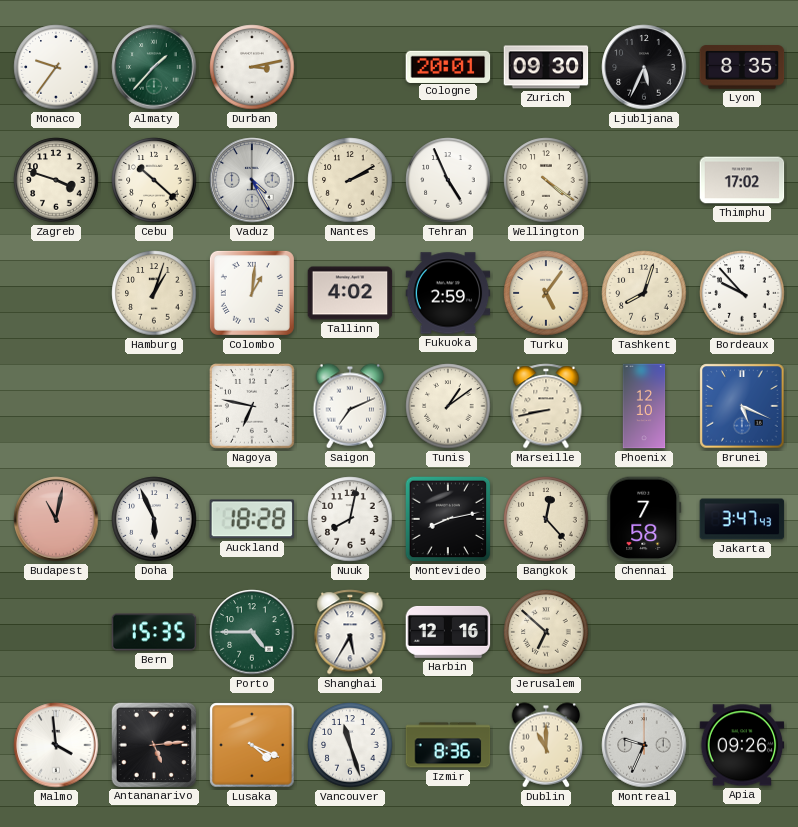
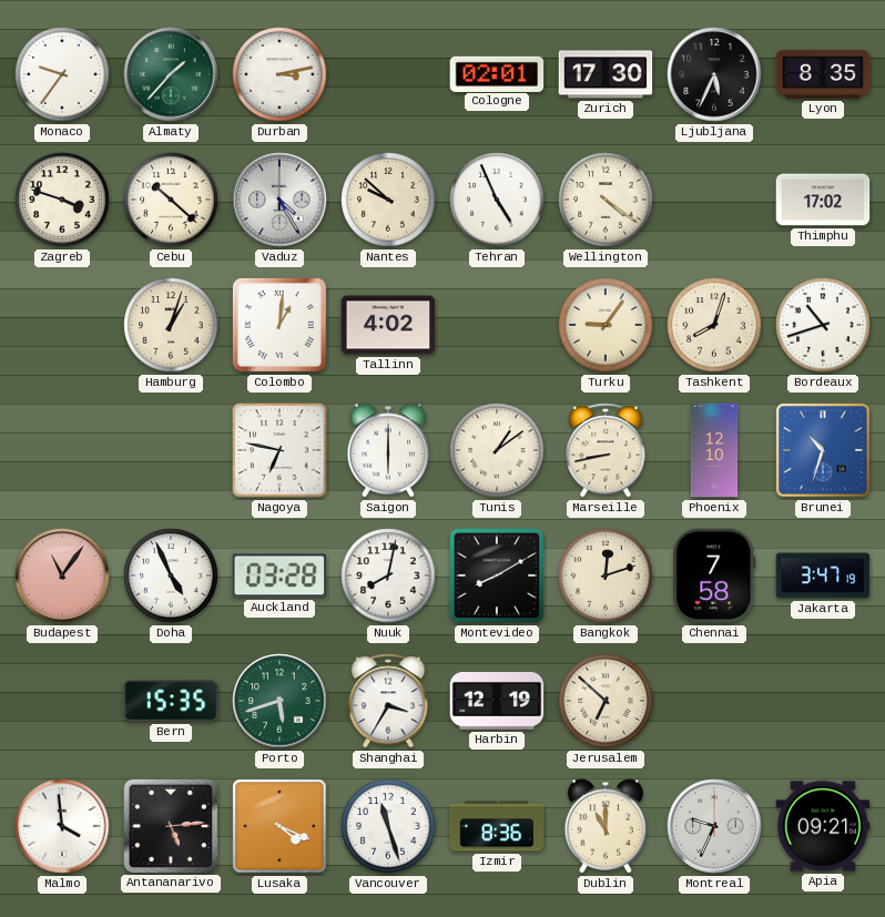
Cologne: 20:01 -> 02:01
Zurich: 09:30 -> 17:30
Nantes: 2:10 -> 9:52
Fukuoka: 2:59 -> none
Turku: 5:06 -> 9:06
Bordeaux: 9:53 -> 10:42
Saigon: 7:11 -> 6:00
Brunei: 5:19 -> 10:33
Budapest: 11:02 -> 11:06
Doha: 5:56 -> 4:56
Auckland: 18:28 -> 03:28
Montevideo: 8:13 -> 8:10
Bangkok: 12:23 -> 12:12
Jakarta: 3:47:43 -> 3:47:19
Porto: 4:45 -> 5:42
Shanghai: 5:35 -> 3:35
Harbin: 12:16 -> 12:19
Apia: 09:26 -> 09:21
